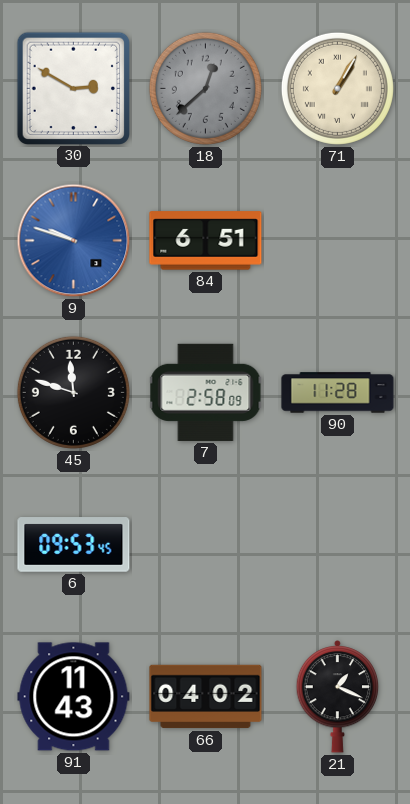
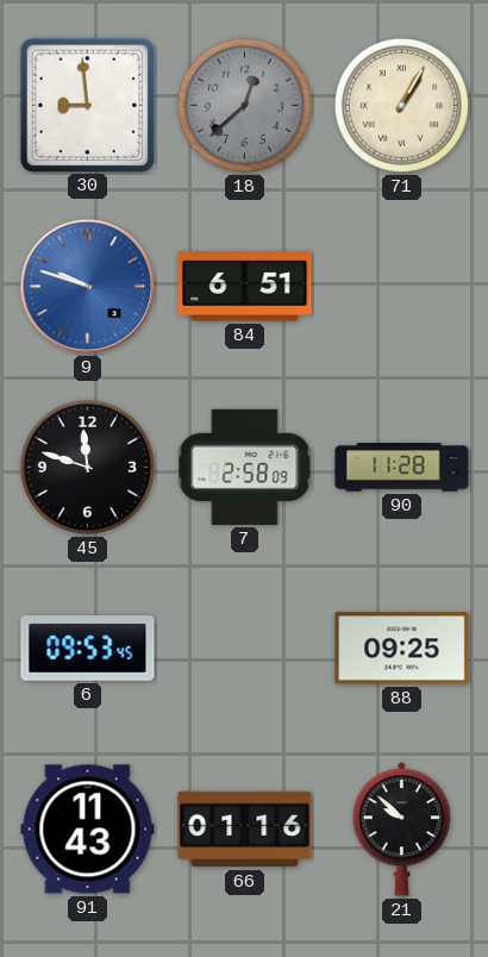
30: 2:50 -> 8:59
88: none -> 09:25
66: 04:02 -> 01:16
21: 1:19 -> 9:52
